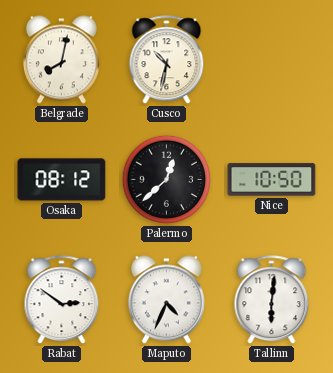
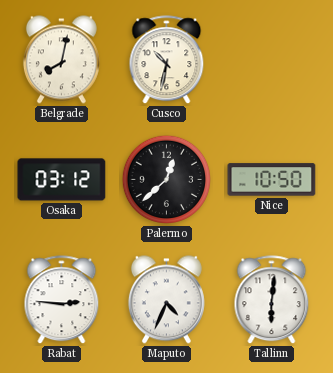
Osaka: 08:12 -> 03:12
Rabat: 2:51 -> 2:46
